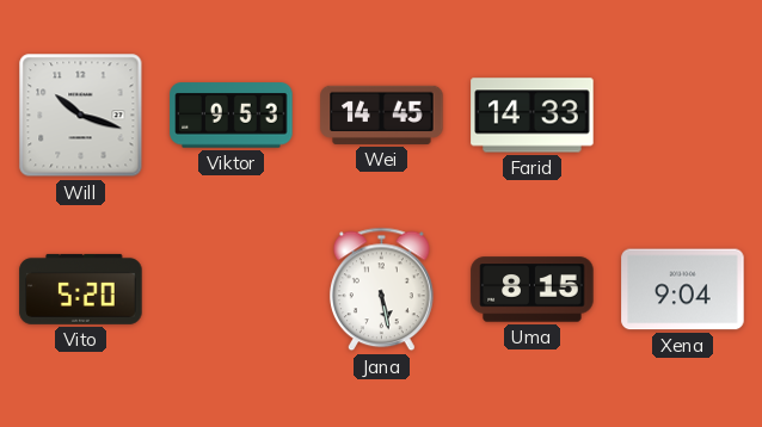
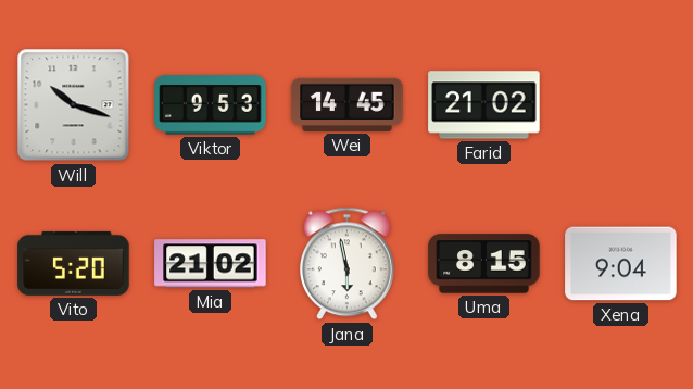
Farid: 14:33 -> 21:02
Mia: none -> 21:02
Jana: 5:28 -> 5:58
